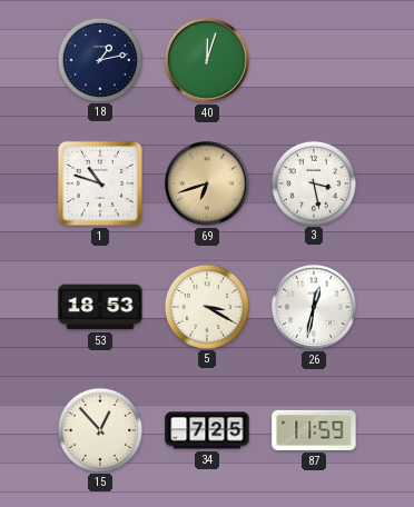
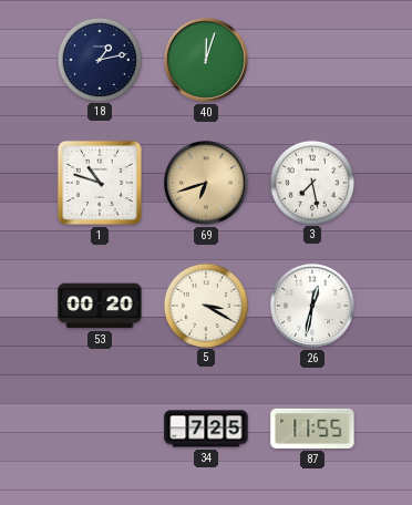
3: 3:28 -> 7:28
53: 18:53 -> 00:20
15: 12:53 -> none
87: 11:59 -> 11:55
